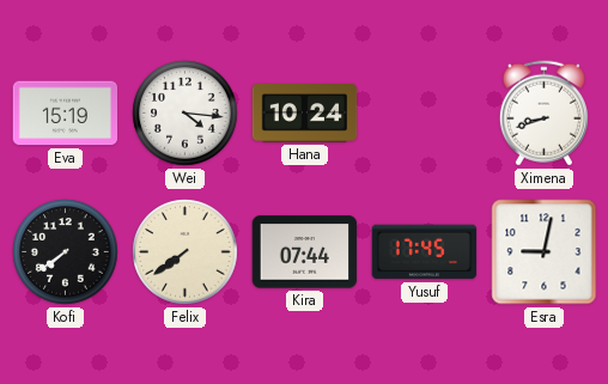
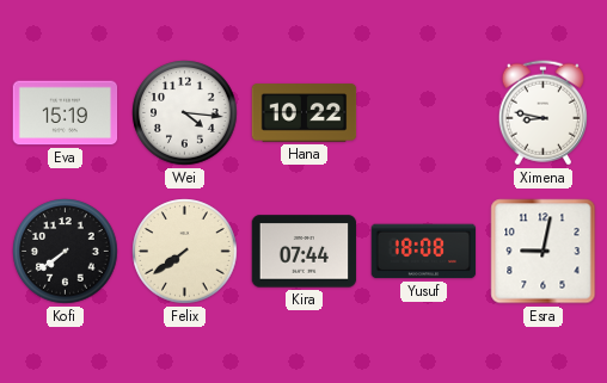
Hana: 10:24 -> 10:22
Ximena: 8:42 -> 8:47
Yusuf: 17:45 -> 18:08
